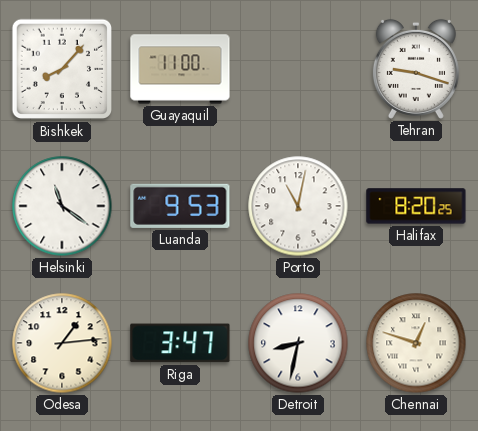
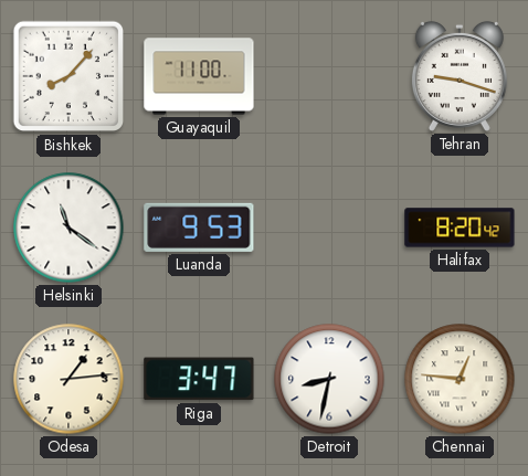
Porto: 11:02 -> none
Halifax: 8:20:25 -> 8:20:42
Chennai: 12:48 -> 12:46
